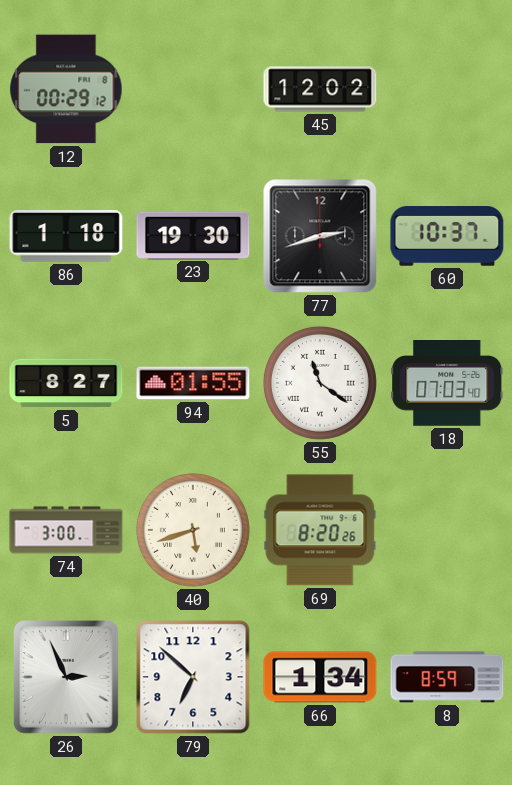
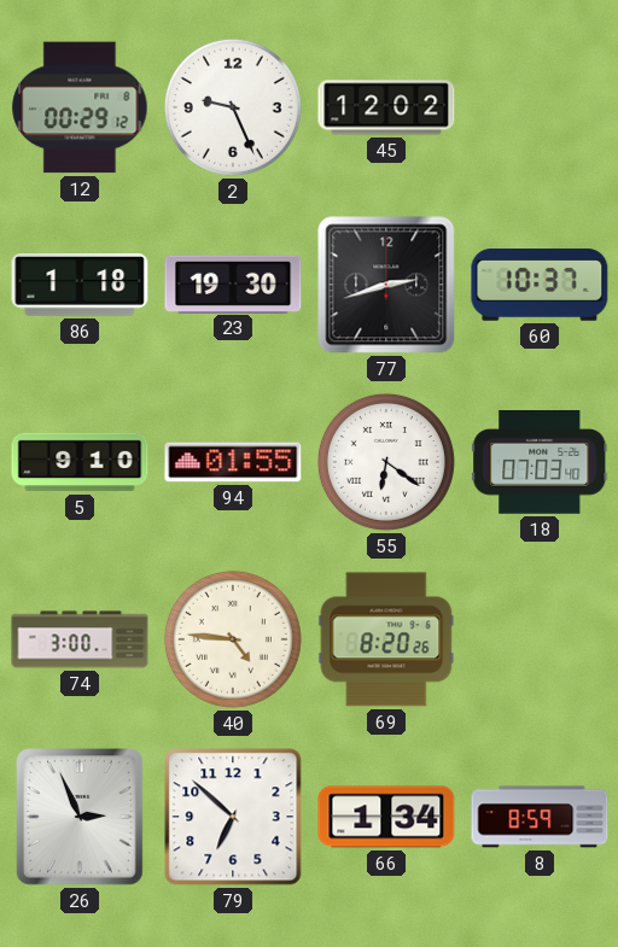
2: none -> 9:26
5: 8:27 -> 9:10
55: 11:21 -> 6:21
40: 5:42 -> 4:46
